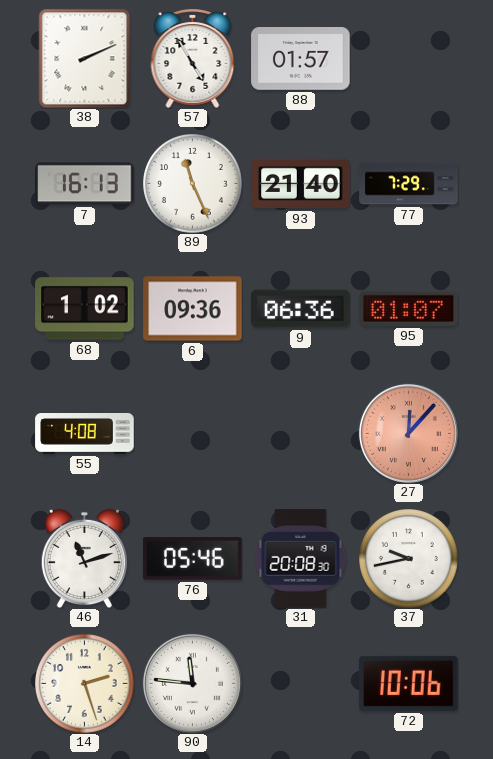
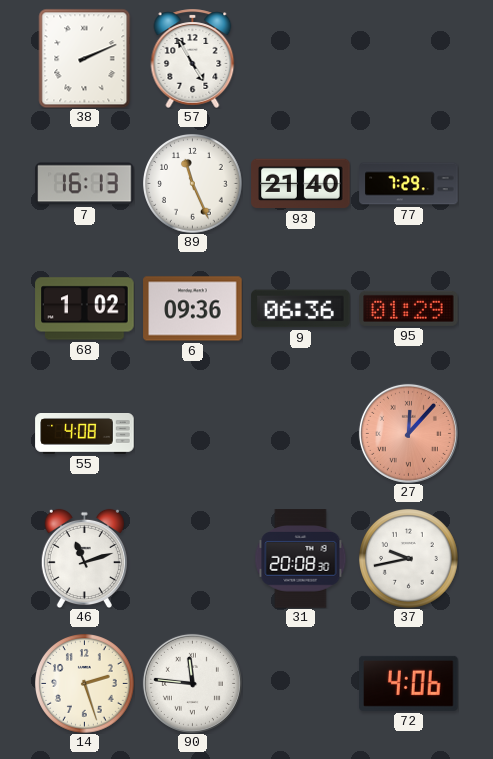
88: 01:57 -> none
95: 01:07 -> 01:29
76: 05:46 -> none
72: 10:06 -> 4:06
